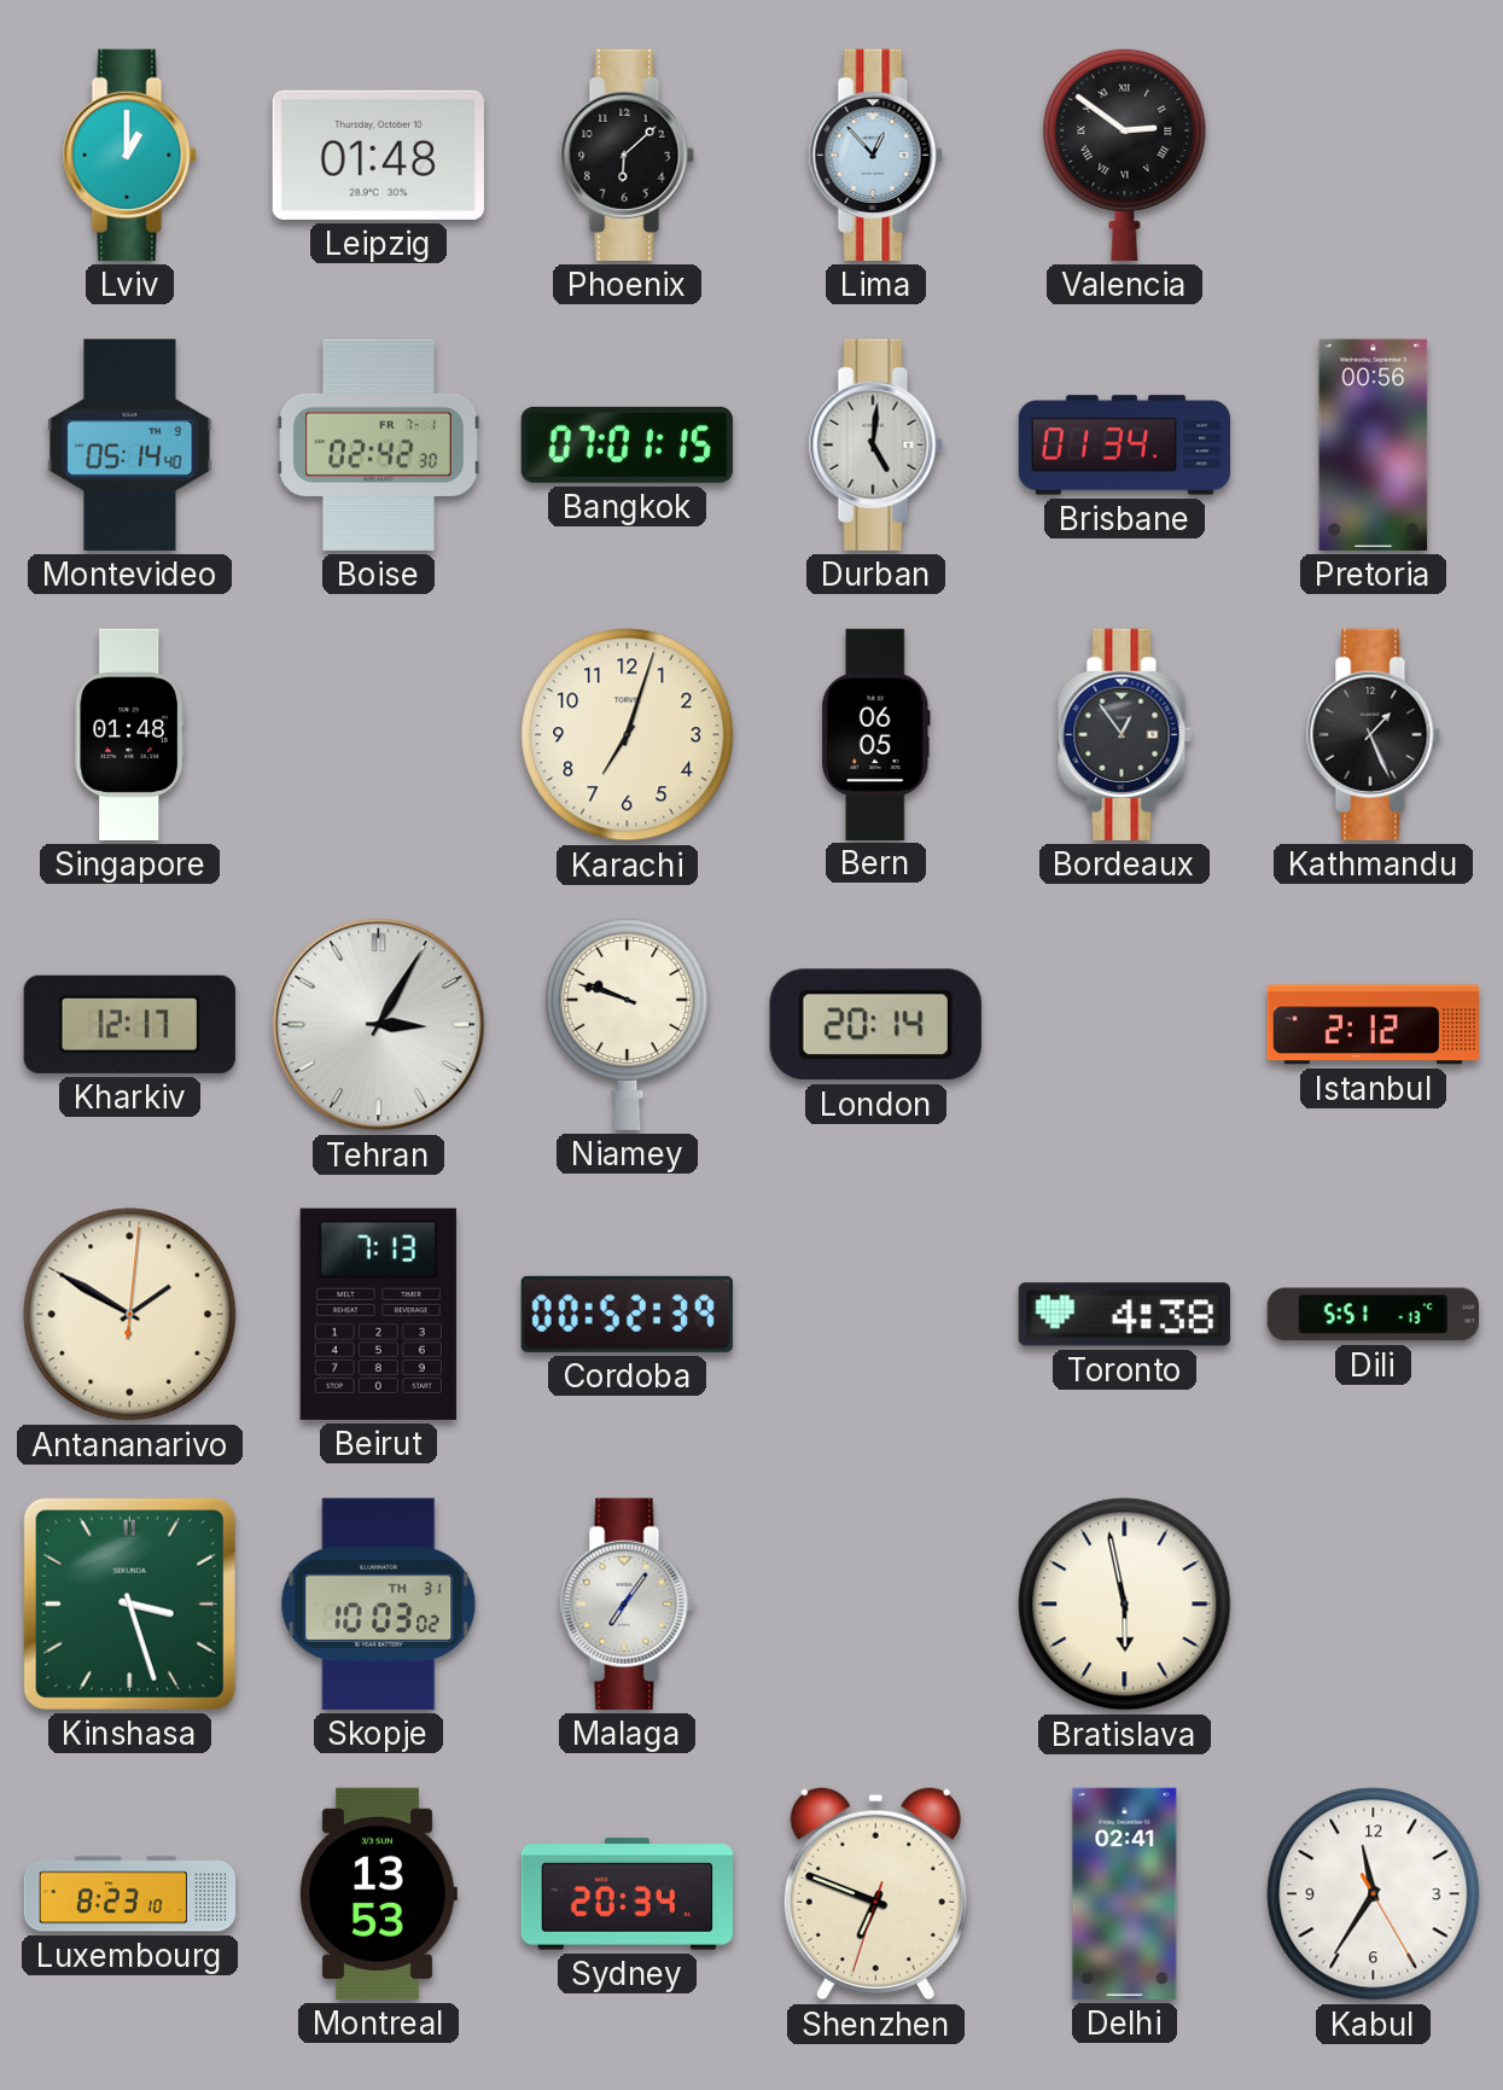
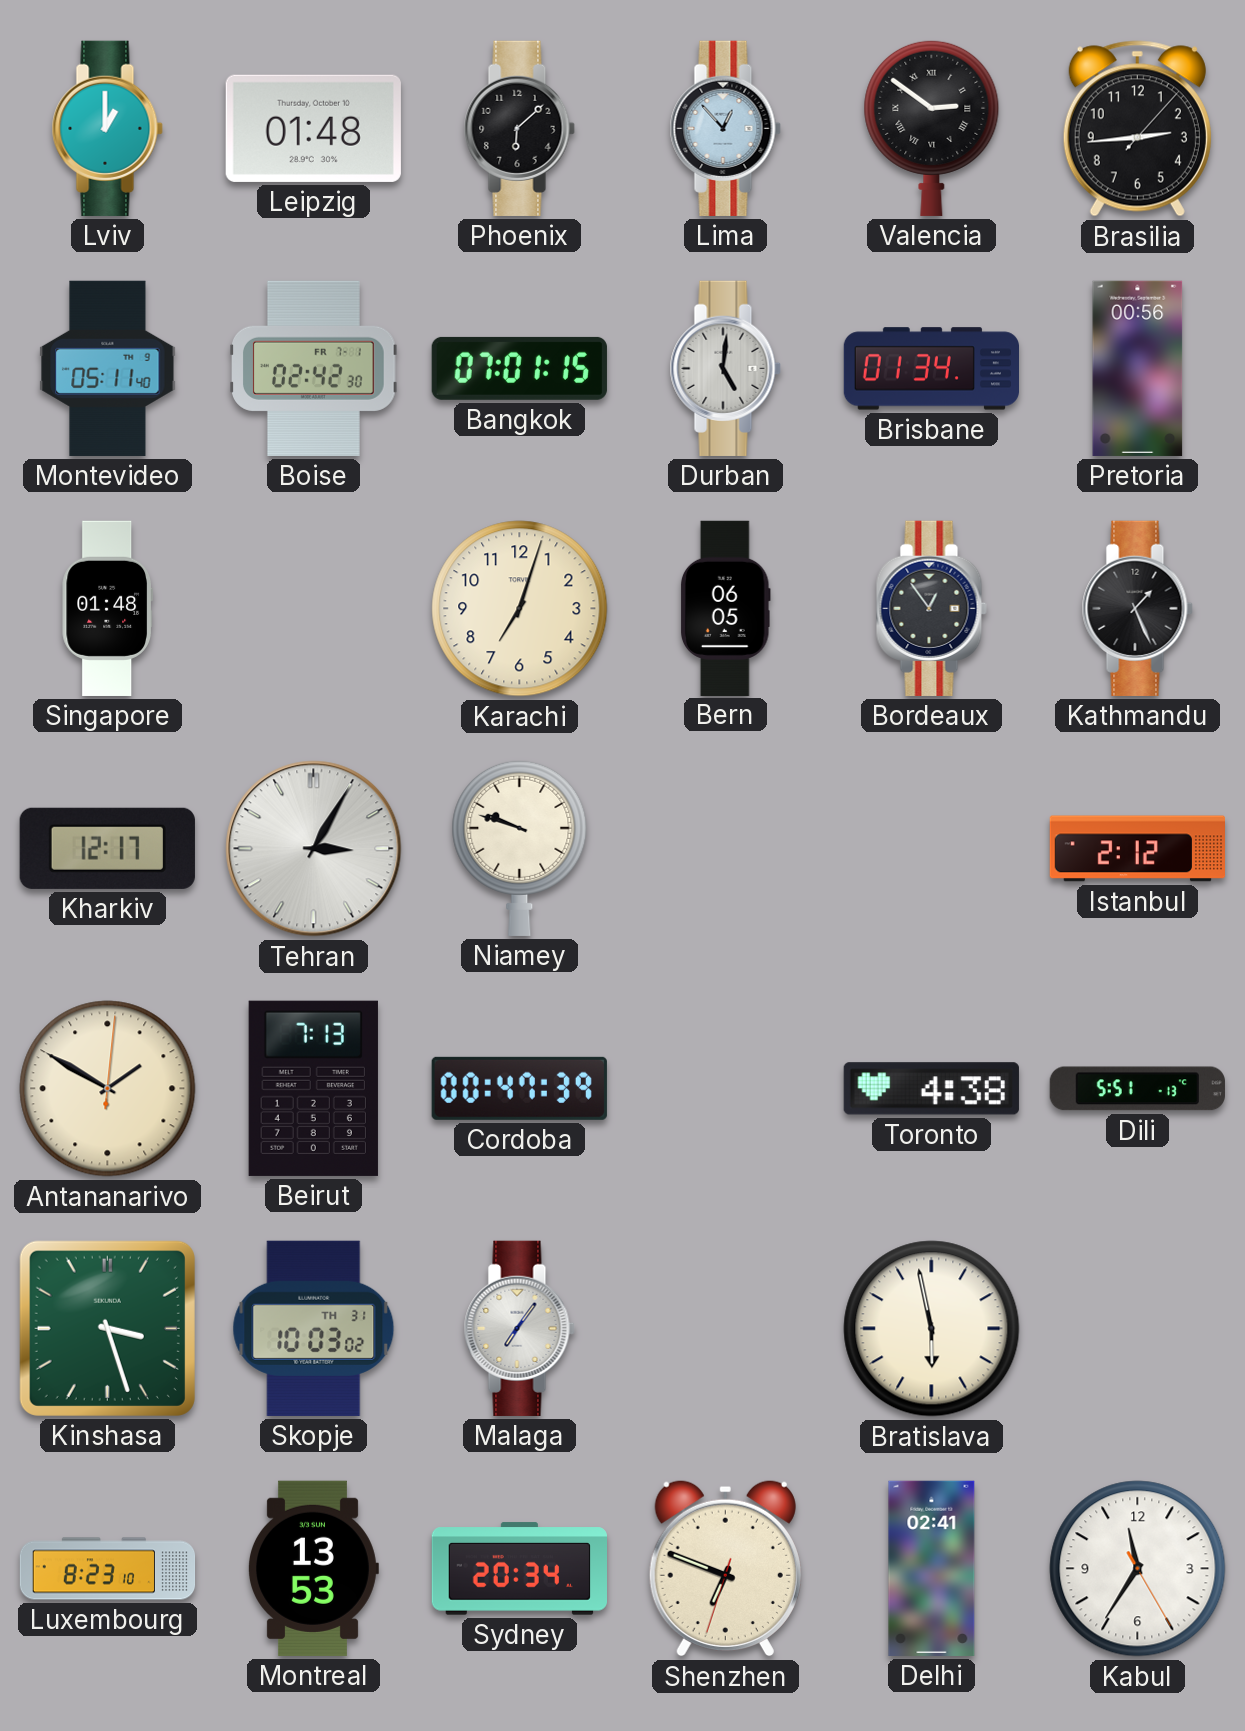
Brasilia: none -> 2:44
Montevideo: 05:14 -> 05:11
London: 20:14 -> none
Cordoba: 00:52 -> 00:47
